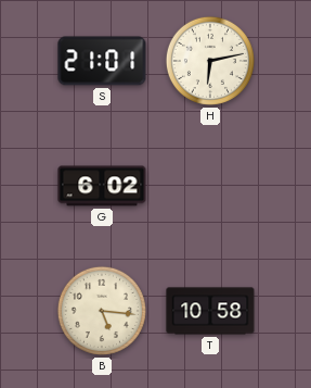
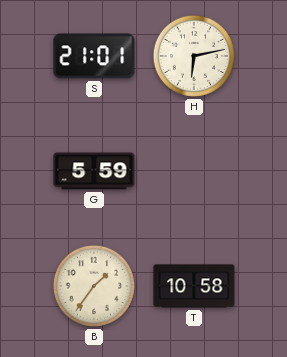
G: 6:02 -> 5:59
B: 5:16 -> 1:36
